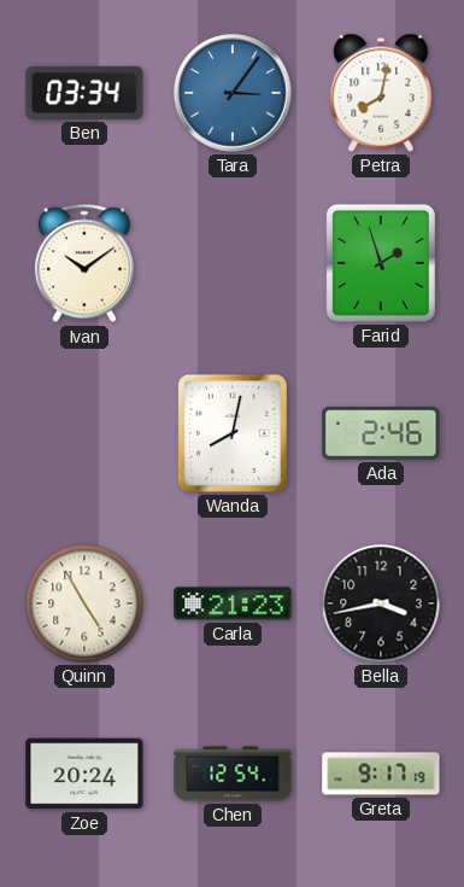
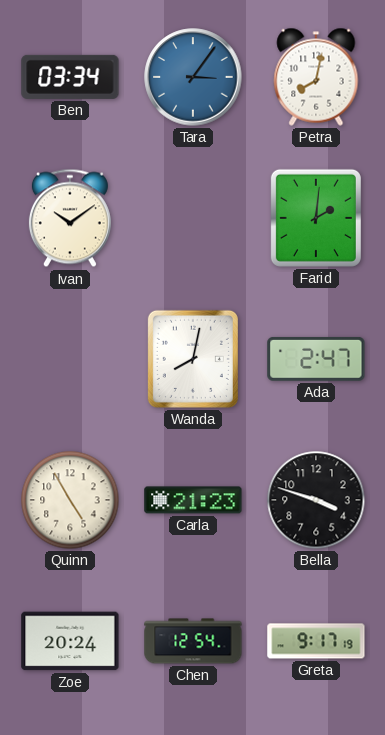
Farid: 1:57 -> 2:01
Ada: 2:46 -> 2:47
Bella: 3:43 -> 3:48
